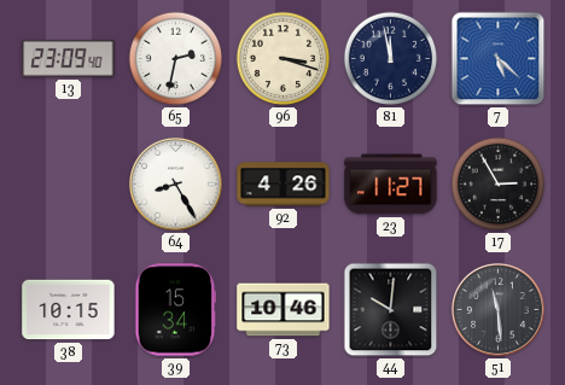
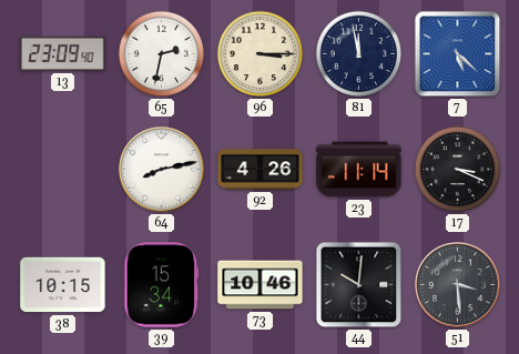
96: 3:18 -> 3:15
64: 8:25 -> 8:13
23: 11:27 -> 11:14
17: 2:55 -> 3:19
51: 11:29 -> 3:29
